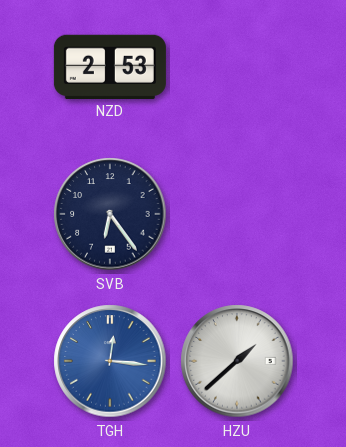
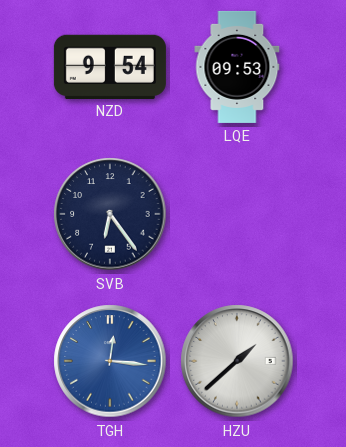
NZD: 2:53 -> 9:54
LQE: none -> 09:53
